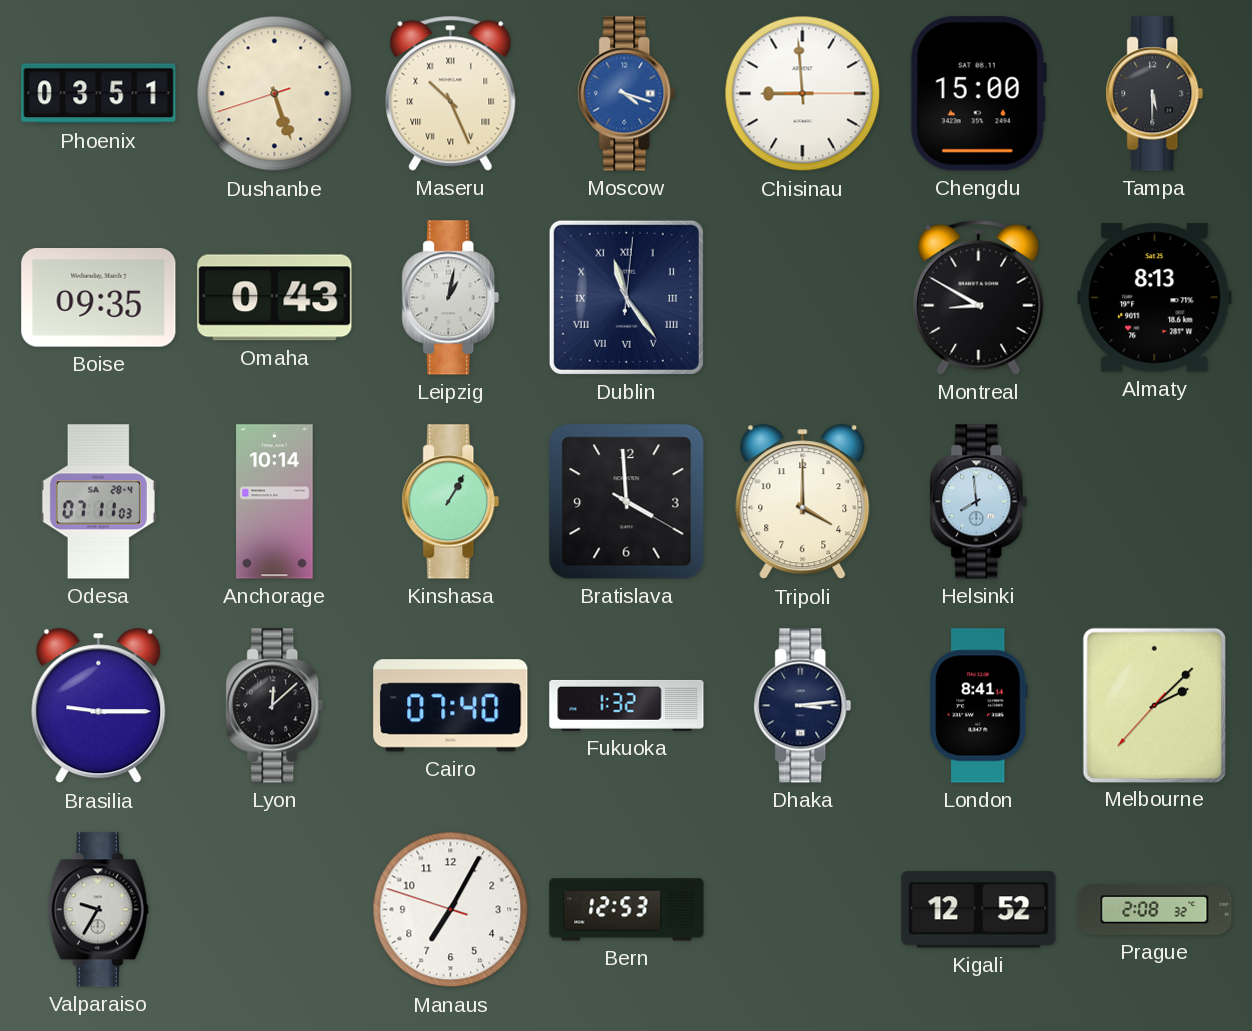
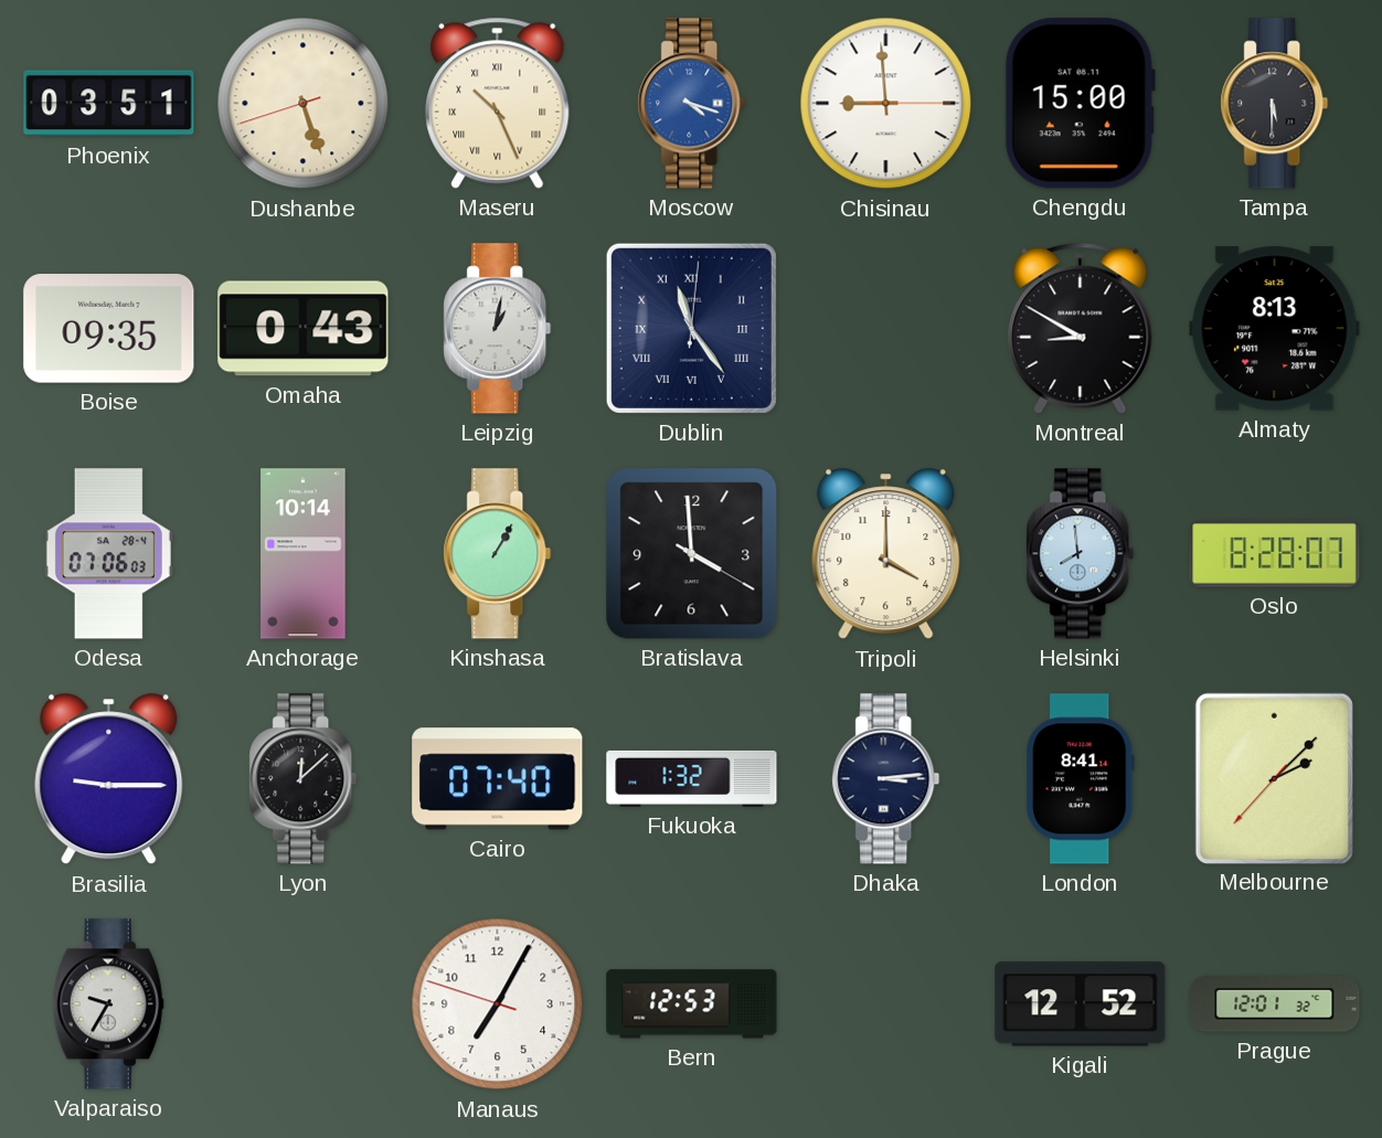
Odesa: 07:11 -> 07:06
Oslo: none -> 8:28
Prague: 2:08 -> 12:01
